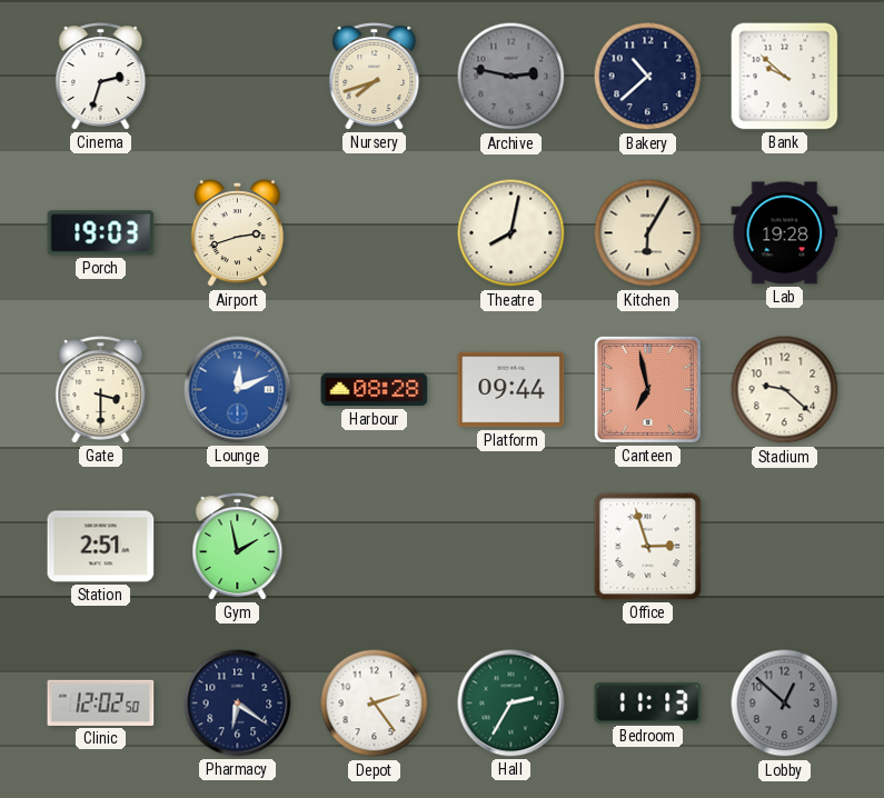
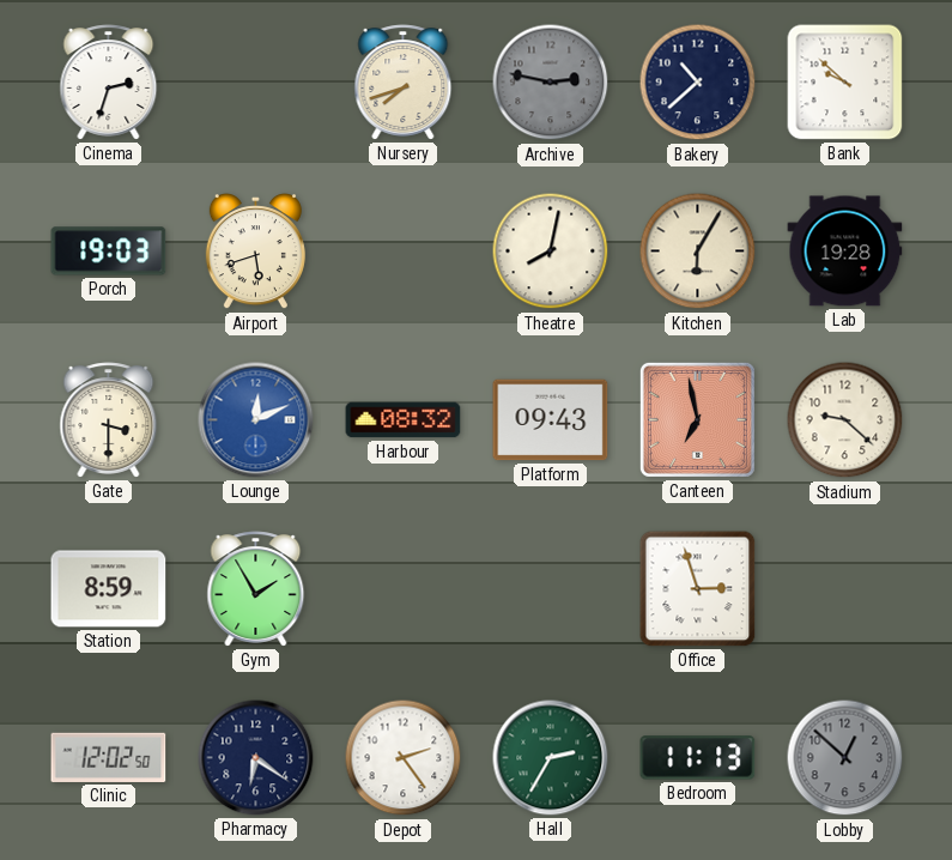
Airport: 2:42 -> 5:42
Harbour: 08:28 -> 08:32
Platform: 09:44 -> 09:43
Station: 2:51 -> 8:59
Gym: 1:58 -> 1:55
